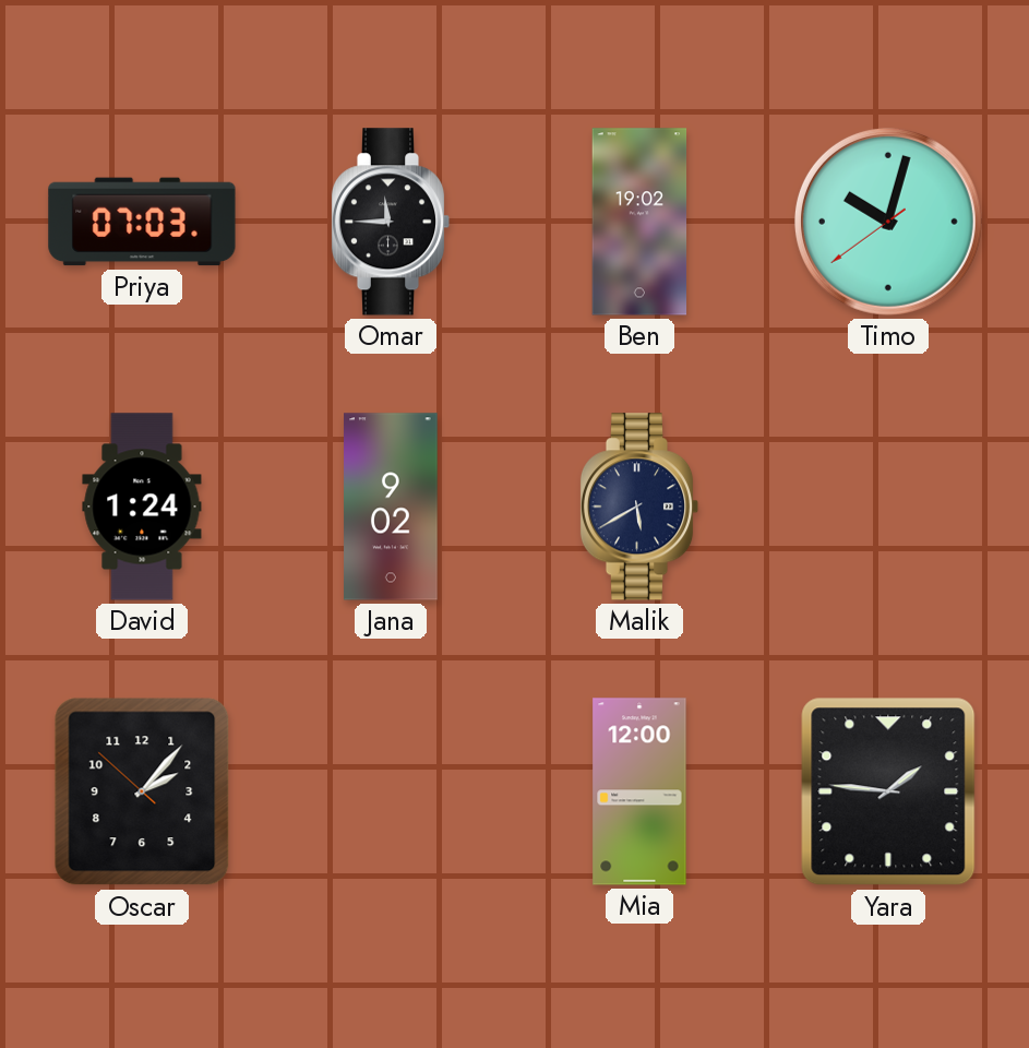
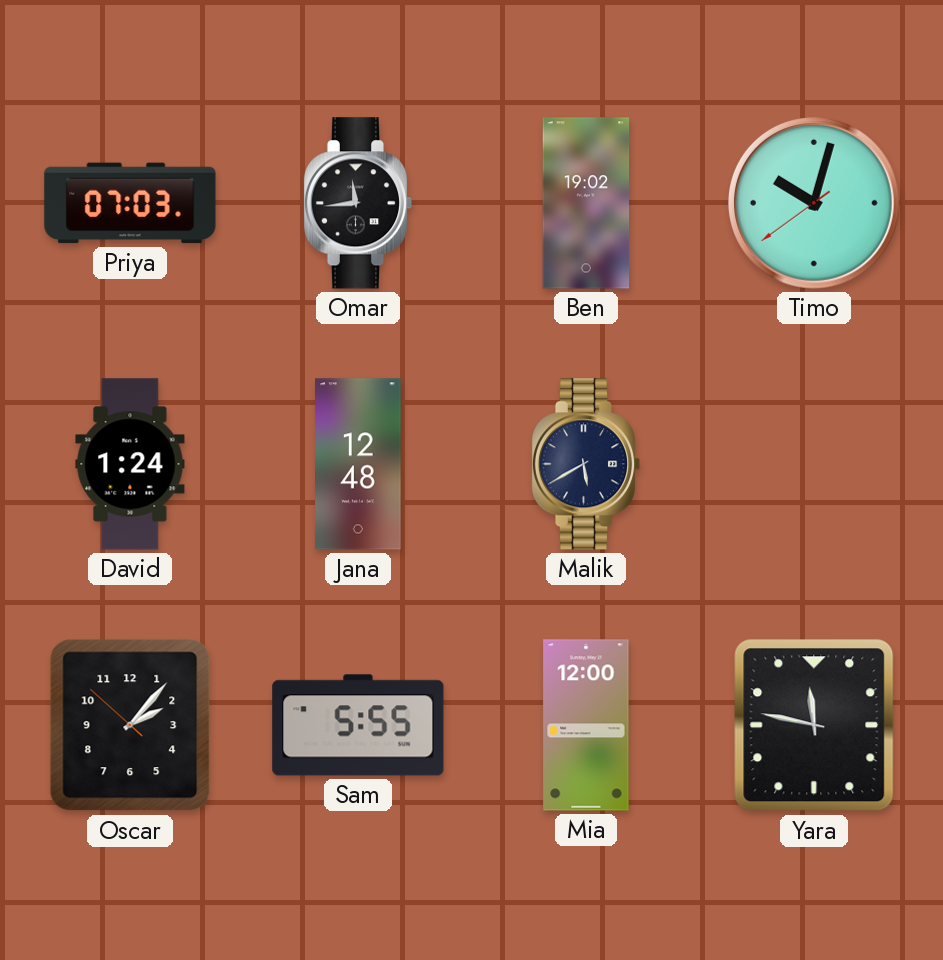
Omar: 11:45 -> 11:44
Jana: 9:02 -> 12:48
Sam: none -> 5:55
Yara: 1:46 -> 11:47
